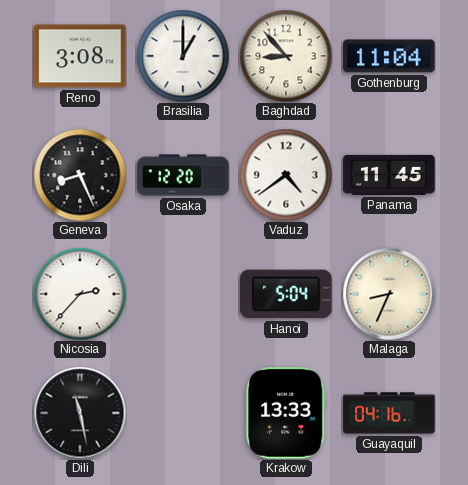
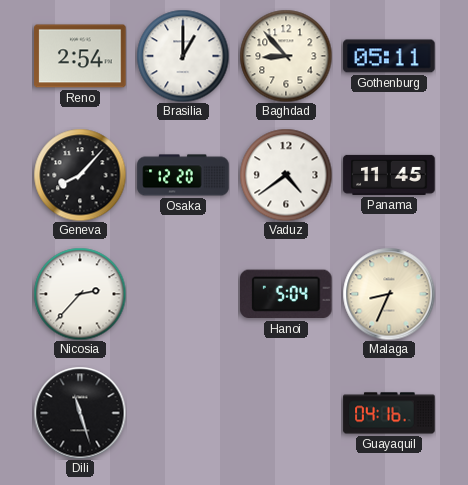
Reno: 3:08 -> 2:54
Gothenburg: 11:04 -> 05:11
Geneva: 8:26 -> 8:07
Dili: 11:28 -> 11:27
Krakow: 13:33 -> none
